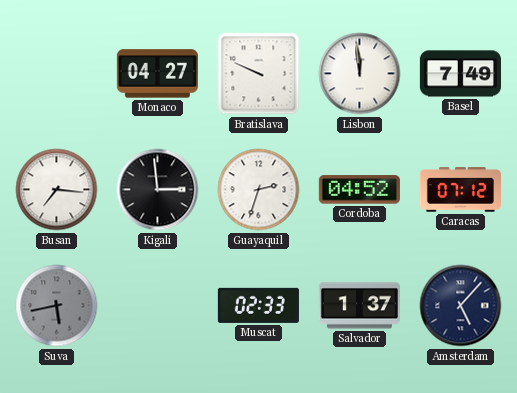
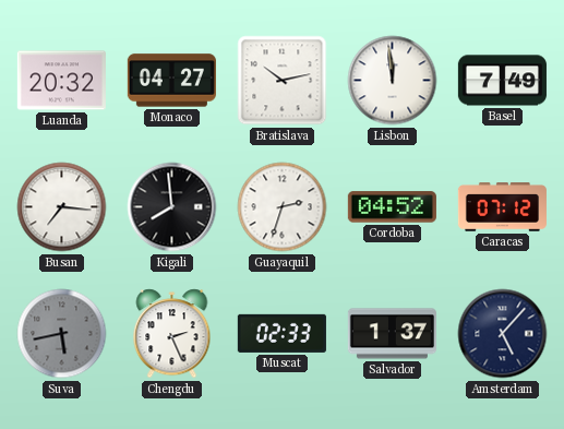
Luanda: none -> 20:32
Bratislava: 9:49 -> 10:13
Kigali: 2:59 -> 7:59
Chengdu: none -> 2:26
